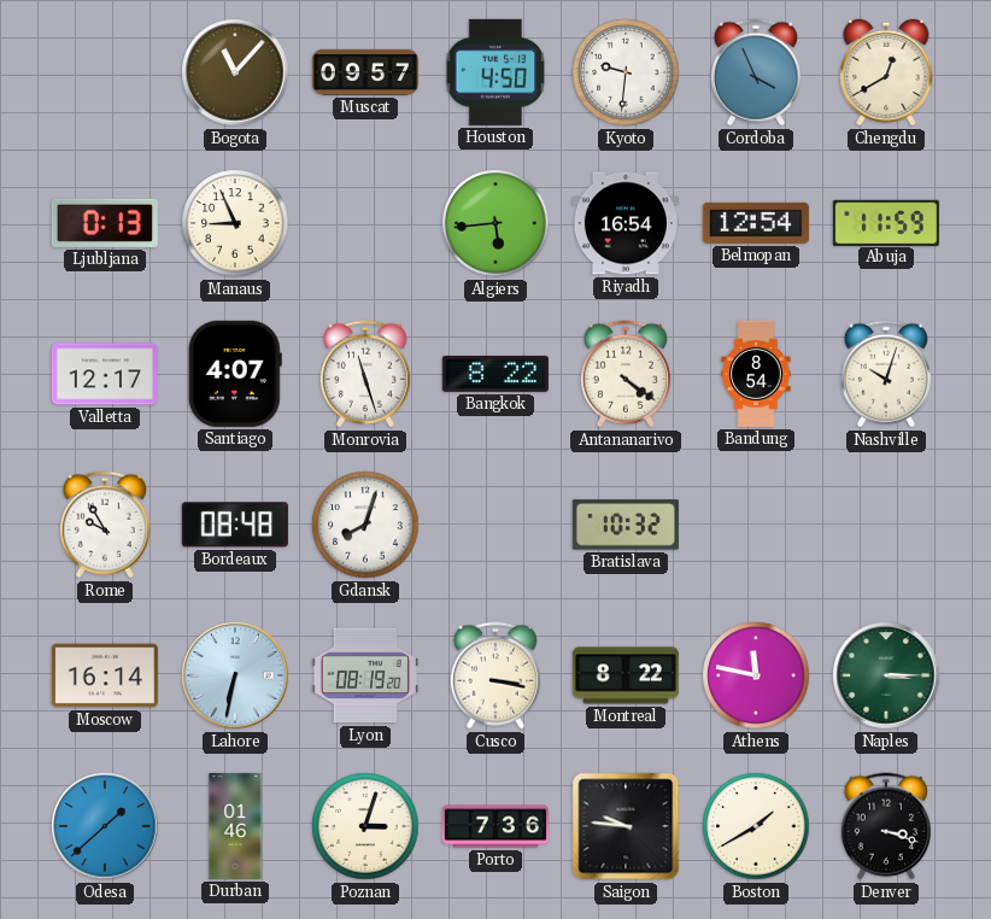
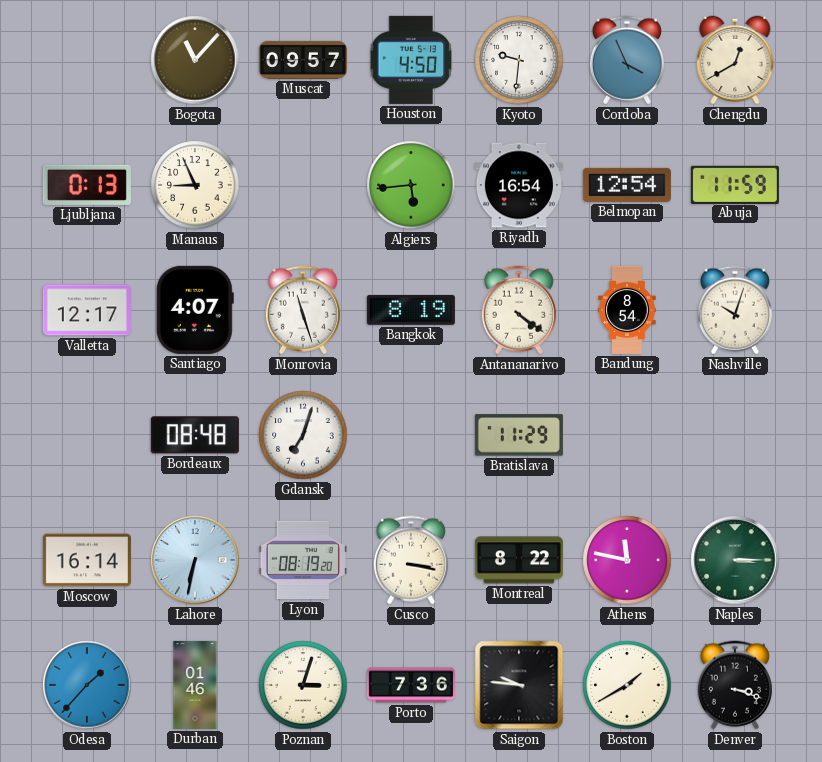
Bangkok: 8:22 -> 8:19
Rome: 9:55 -> none
Gdansk: 8:03 -> 7:03
Bratislava: 10:32 -> 11:29
Odesa: 1:38 -> 1:37
